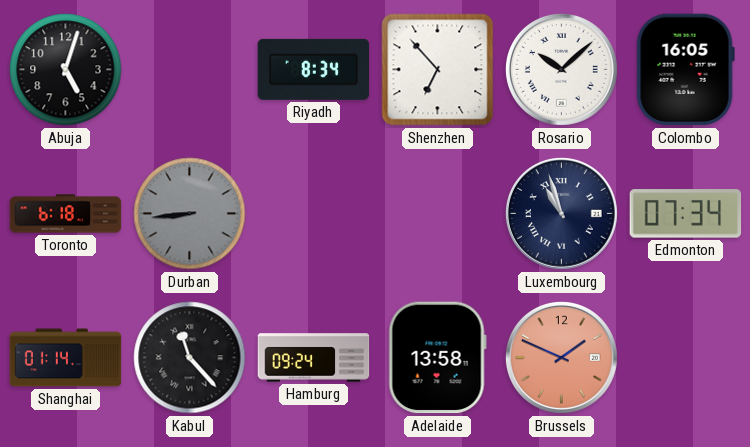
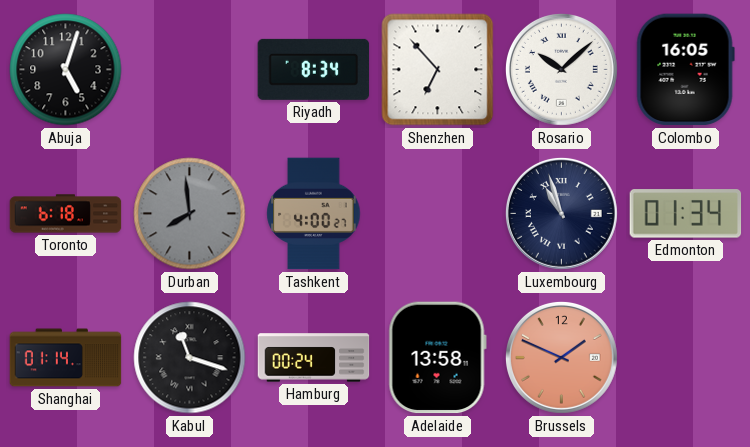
Durban: 8:44 -> 7:59
Tashkent: none -> 4:00
Edmonton: 07:34 -> 01:34
Kabul: 11:23 -> 11:18
Hamburg: 09:24 -> 00:24
